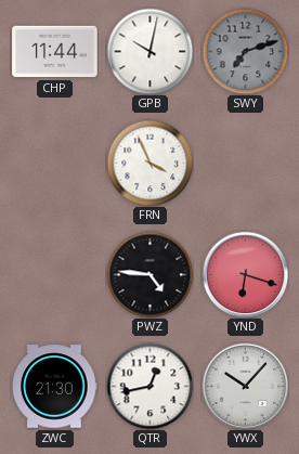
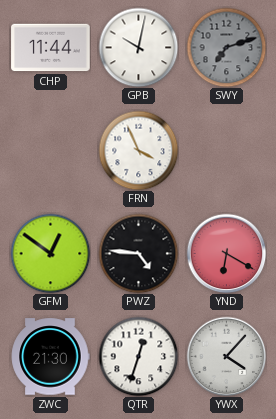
GFM: none -> 12:51
YND: 6:18 -> 6:20
QTR: 12:43 -> 12:33
YWX: 10:07 -> 4:07
